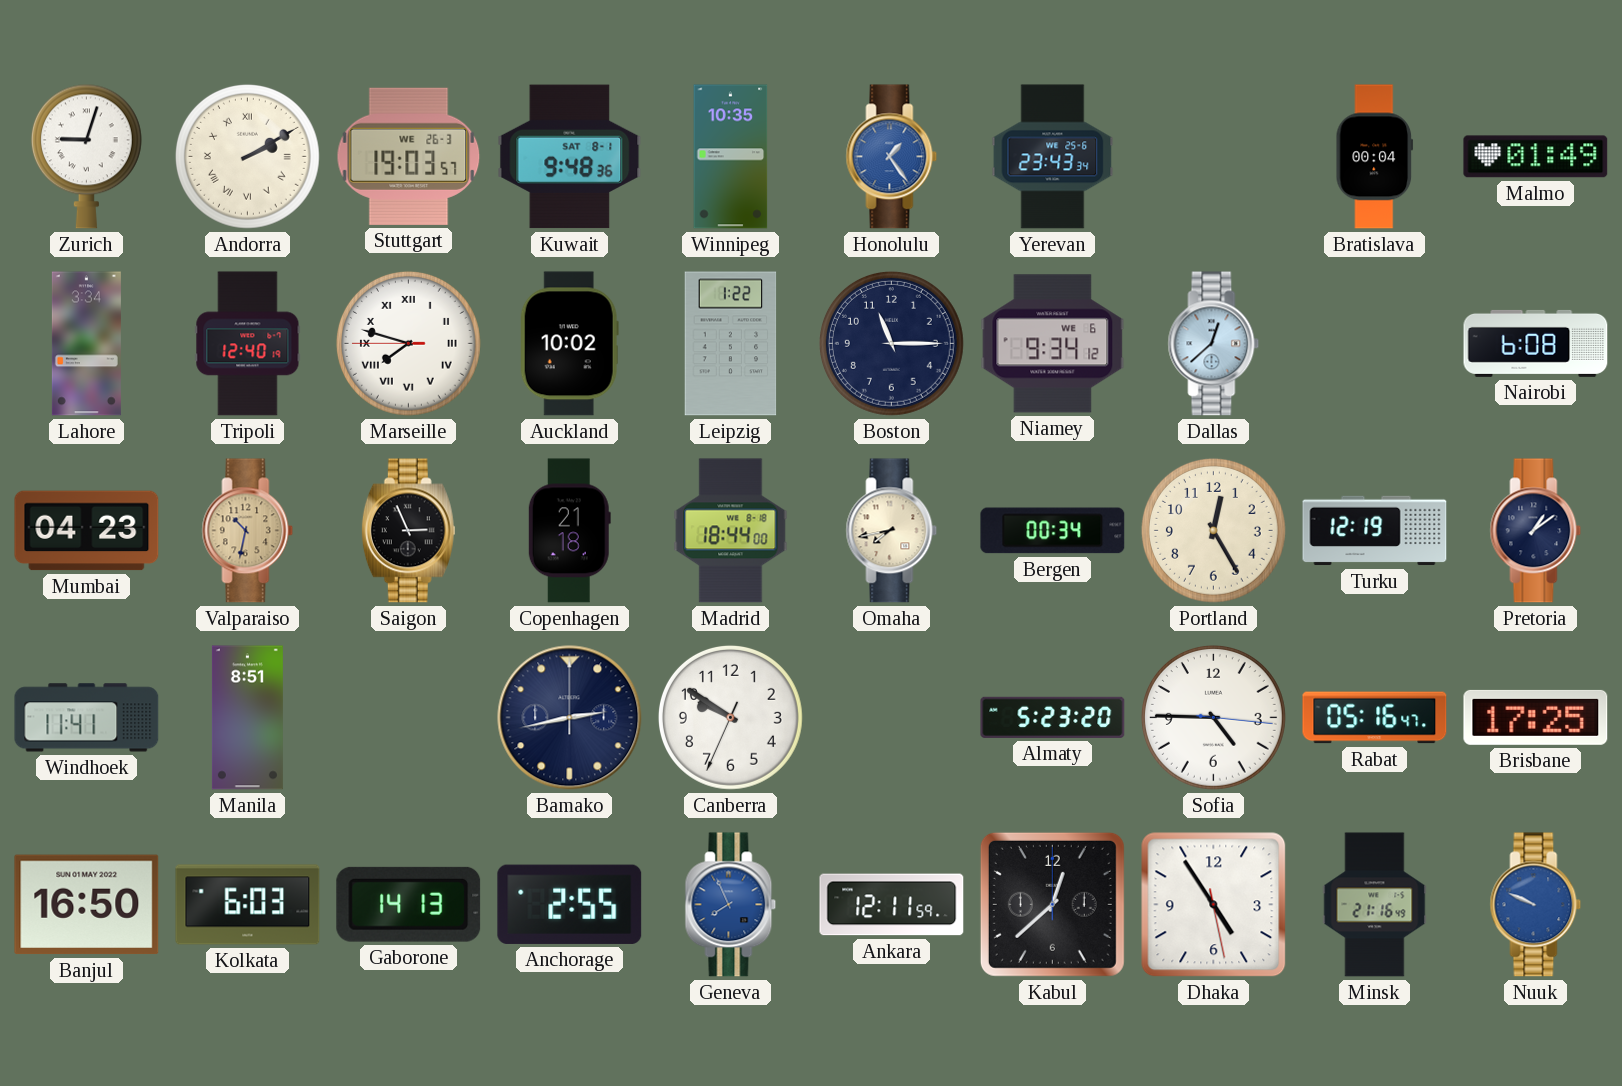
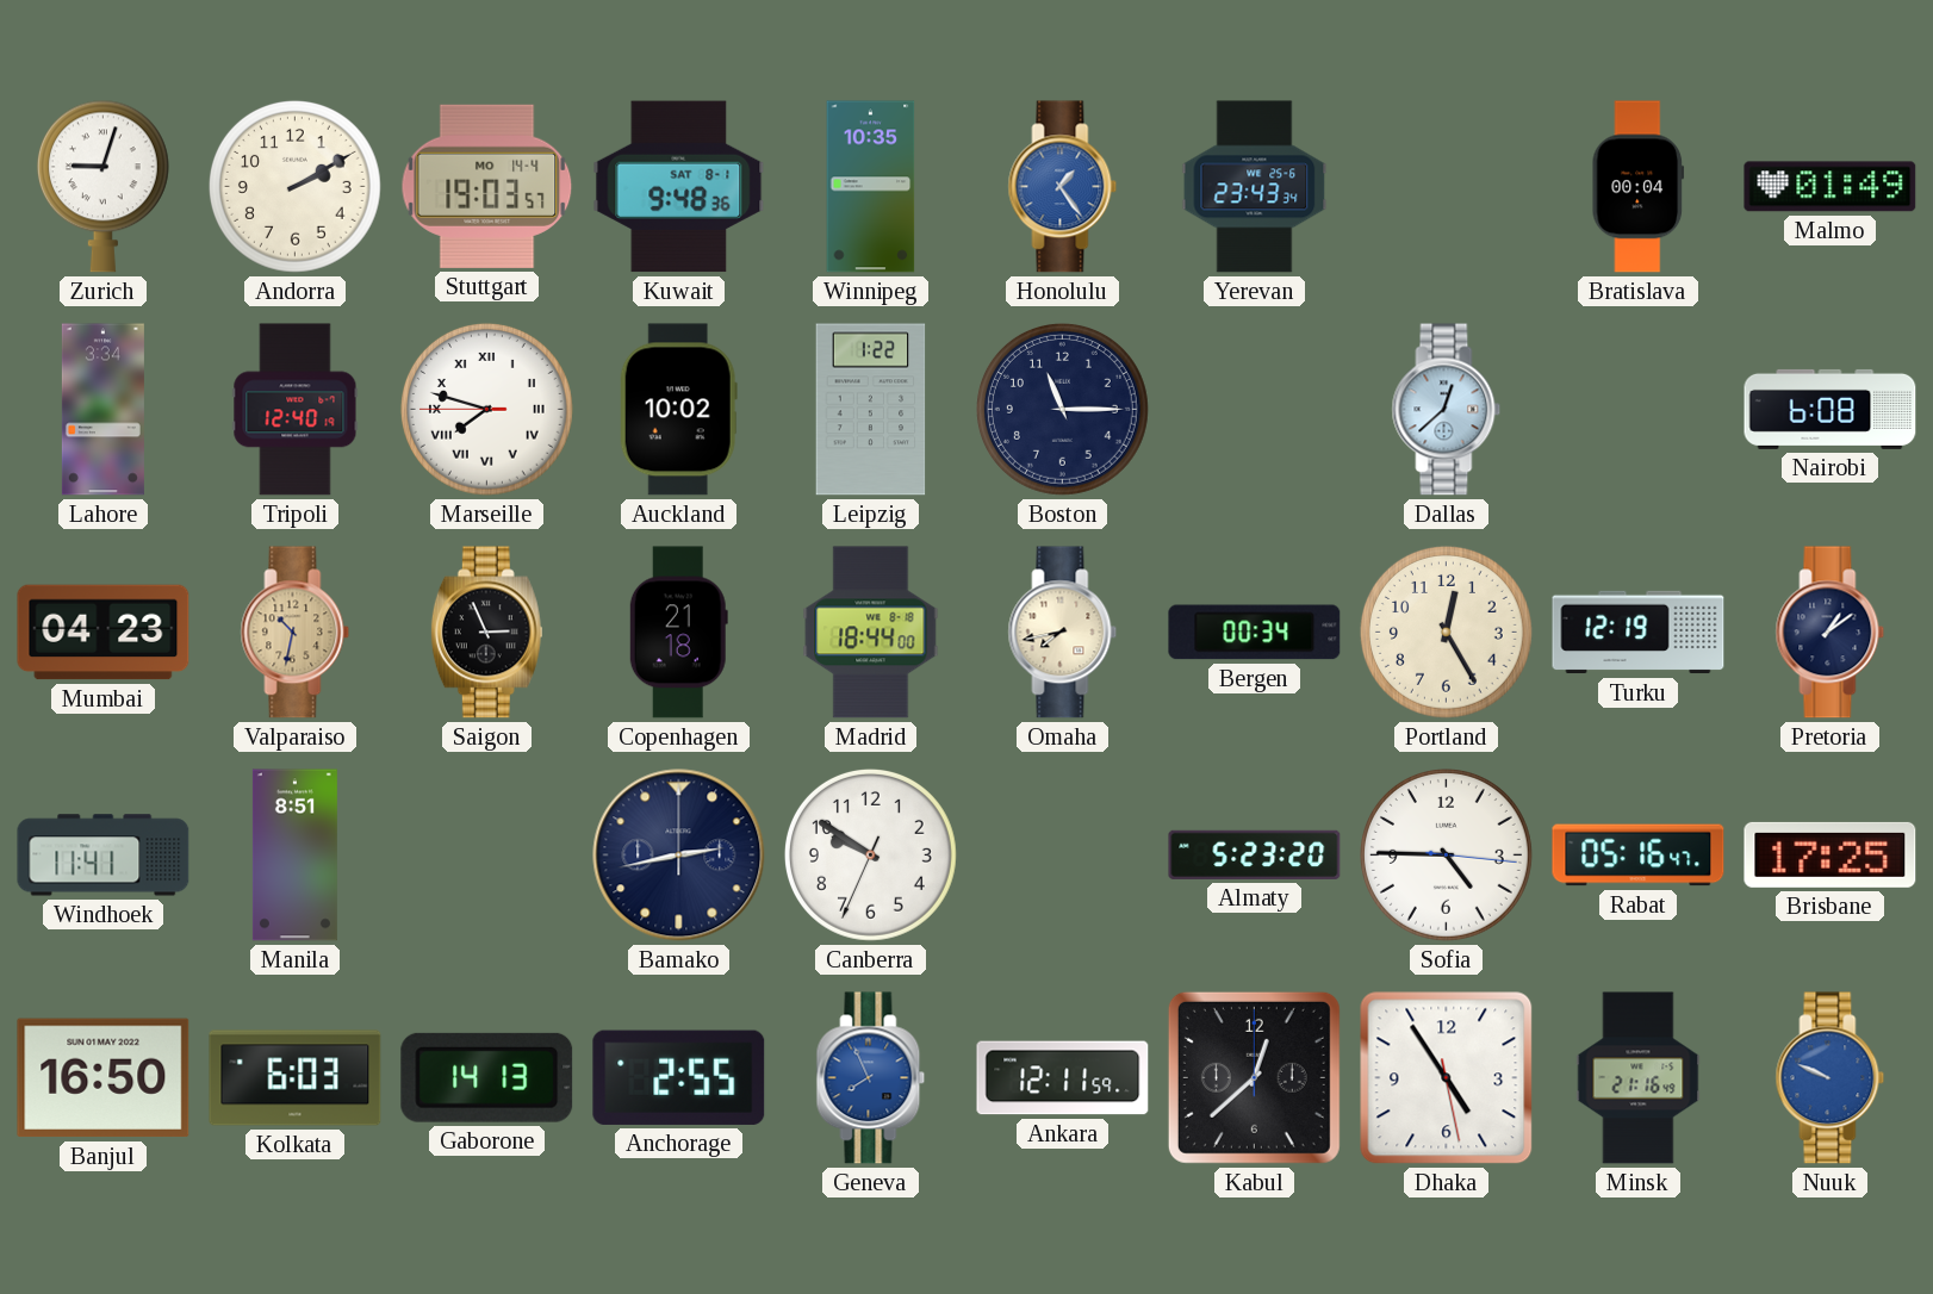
Andorra numerals: Roman -> Arabic
Stuttgart date: WE 26-3 -> MO 14-4
Niamey: 9:34 -> none
